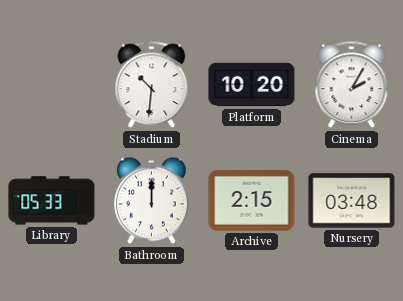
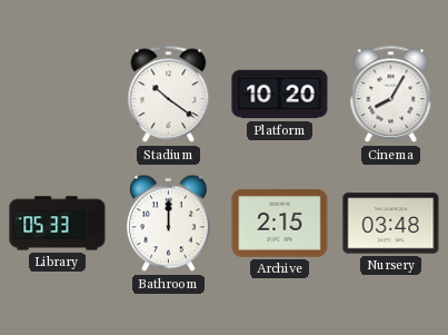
Stadium: 10:31 -> 10:21
Cinema: 2:05 -> 8:05
